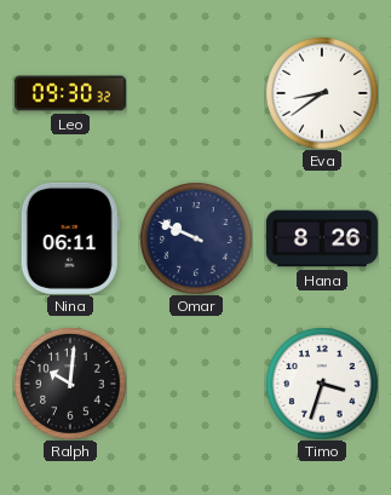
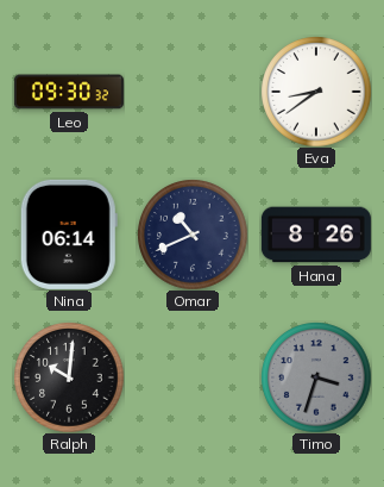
Nina: 06:11 -> 06:14
Omar: 9:49 -> 10:41
Timo dial: white -> grey
